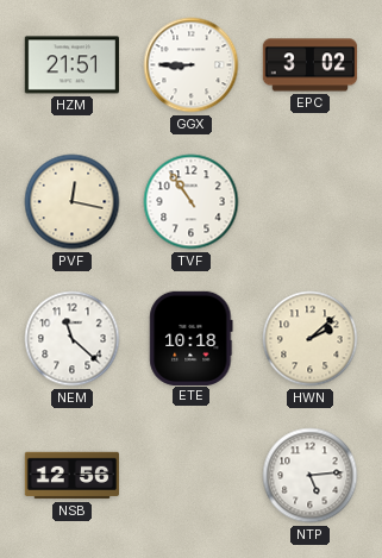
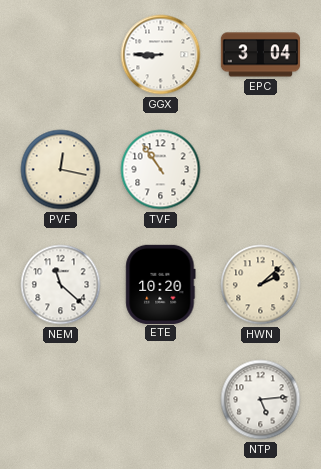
HZM: 21:51 -> none
EPC: 3:02 -> 3:04
ETE: 10:18 -> 10:20
NSB: 12:56 -> none
